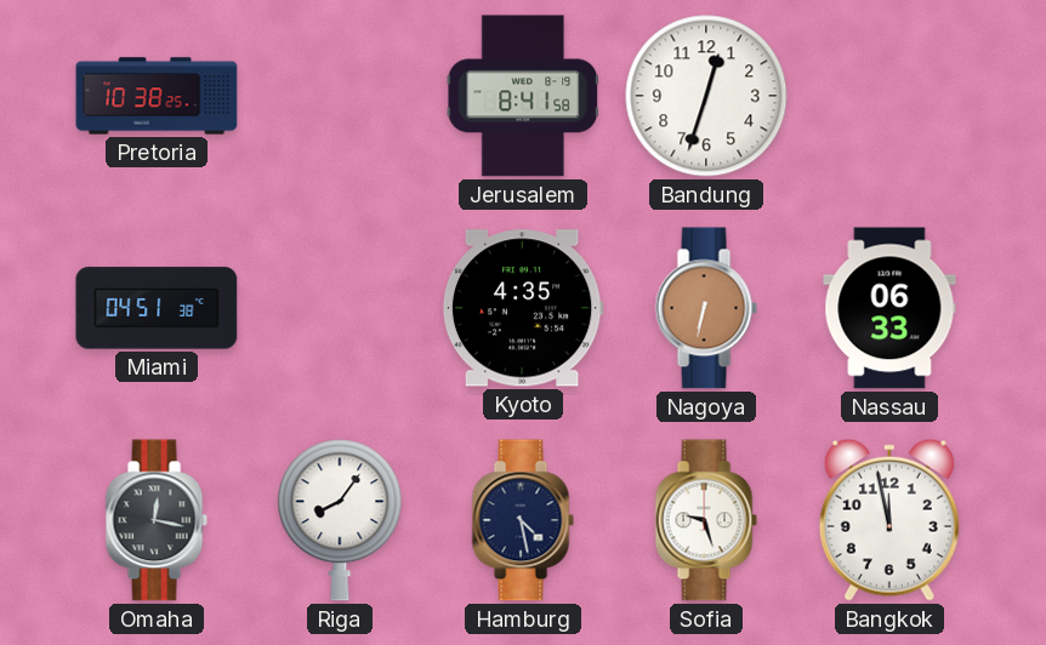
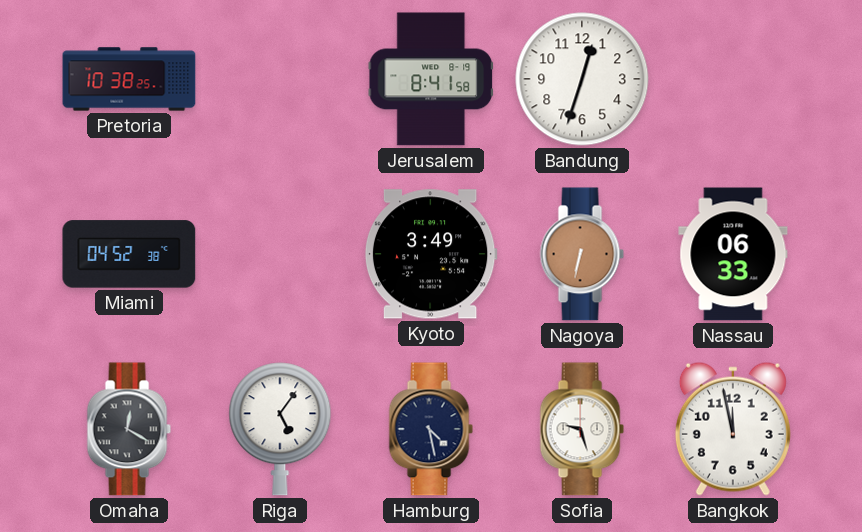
Miami: 04:51 -> 04:52
Kyoto: 4:35 -> 3:49
Omaha: 12:17 -> 12:20
Riga: 8:06 -> 5:06
